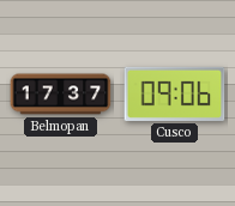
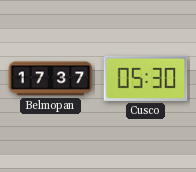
Cusco: 09:06 -> 05:30
